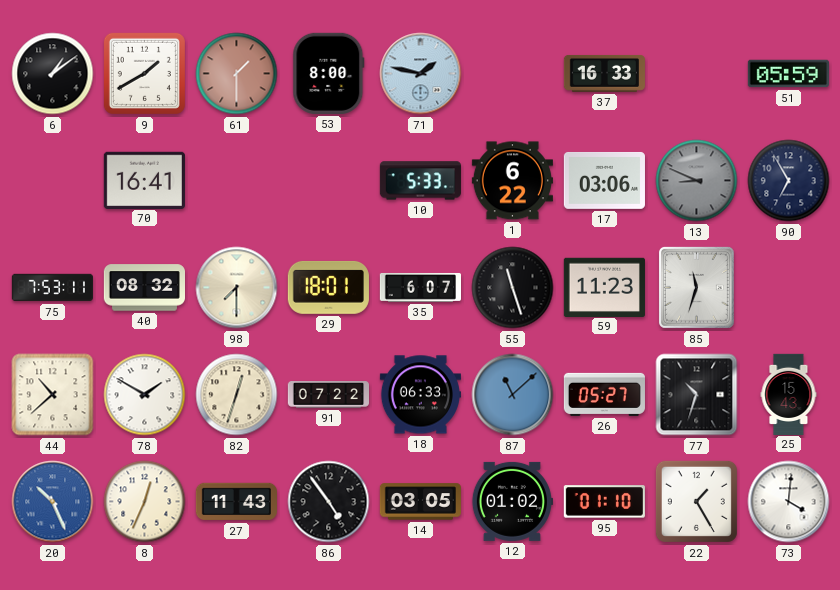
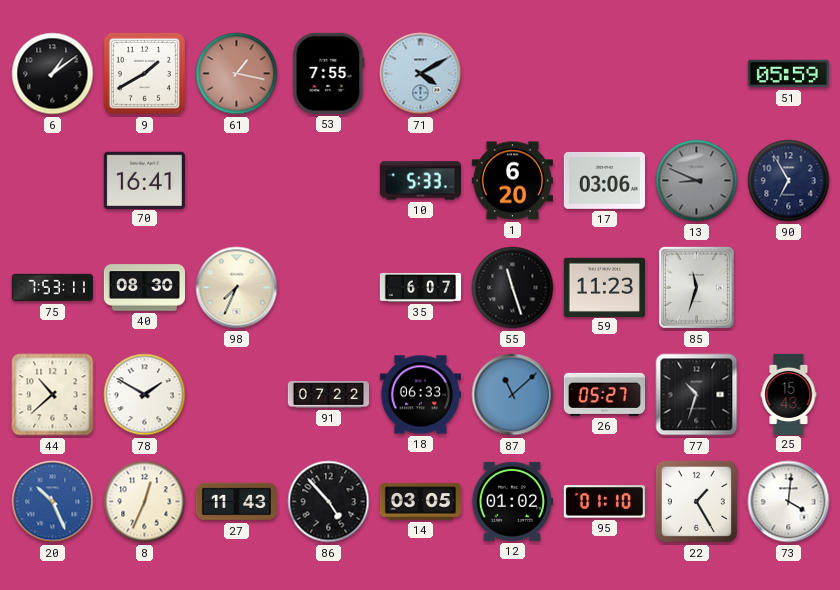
61: 1:30 -> 1:17
53: 8:00 -> 7:55
71: 1:47 -> 4:10
37: 16:33 -> none
1: 6:22 -> 6:20
40: 08:32 -> 08:30
98: 7:30 -> 7:34
29: 18:01 -> none
82: 12:33 -> none
86: 4:54 -> 4:53
